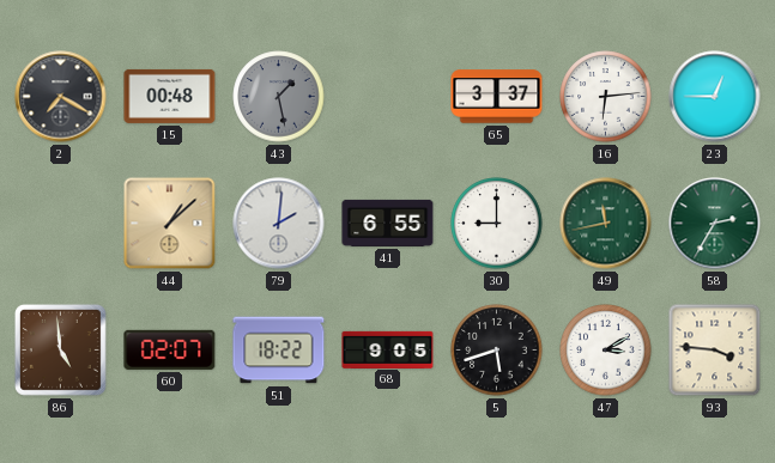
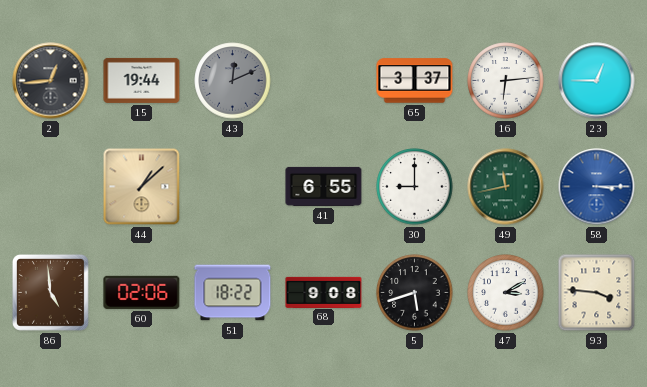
2: 7:20 -> 12:44
15: 00:48 -> 19:44
43: 1:28 -> 12:11
79: 2:01 -> none
58: 2:35 -> 3:15
58 dial: green -> blue
60: 02:07 -> 02:06
68: 9:05 -> 9:08
